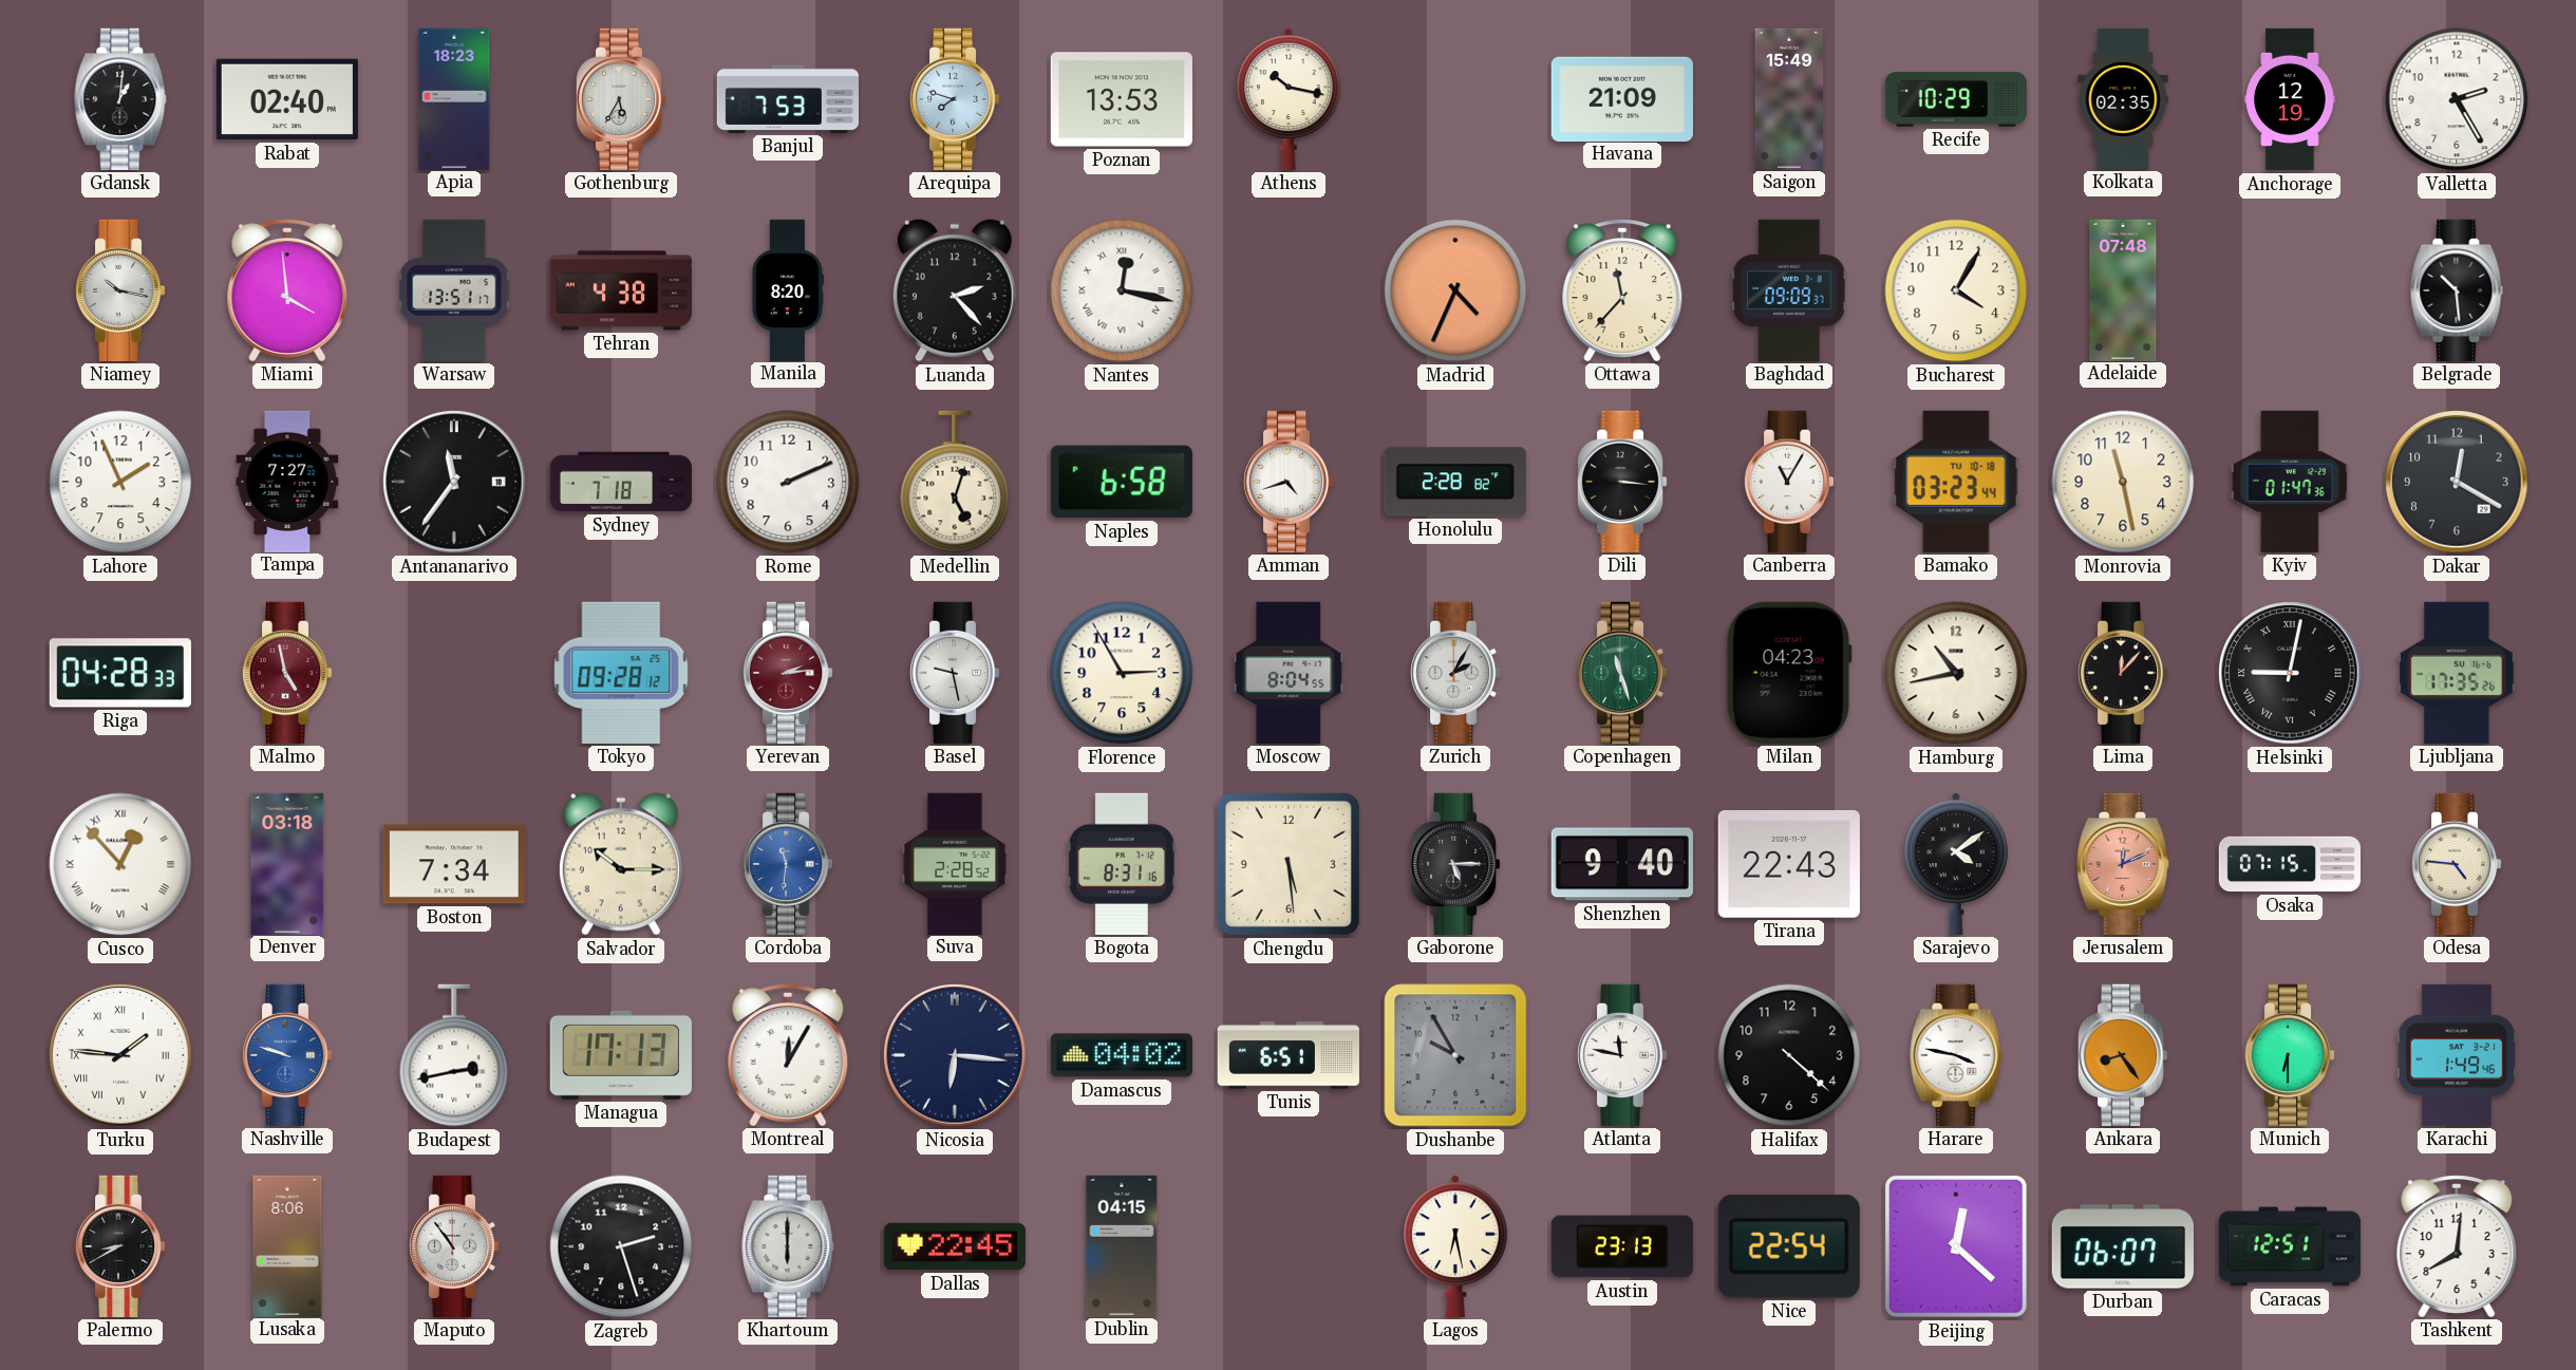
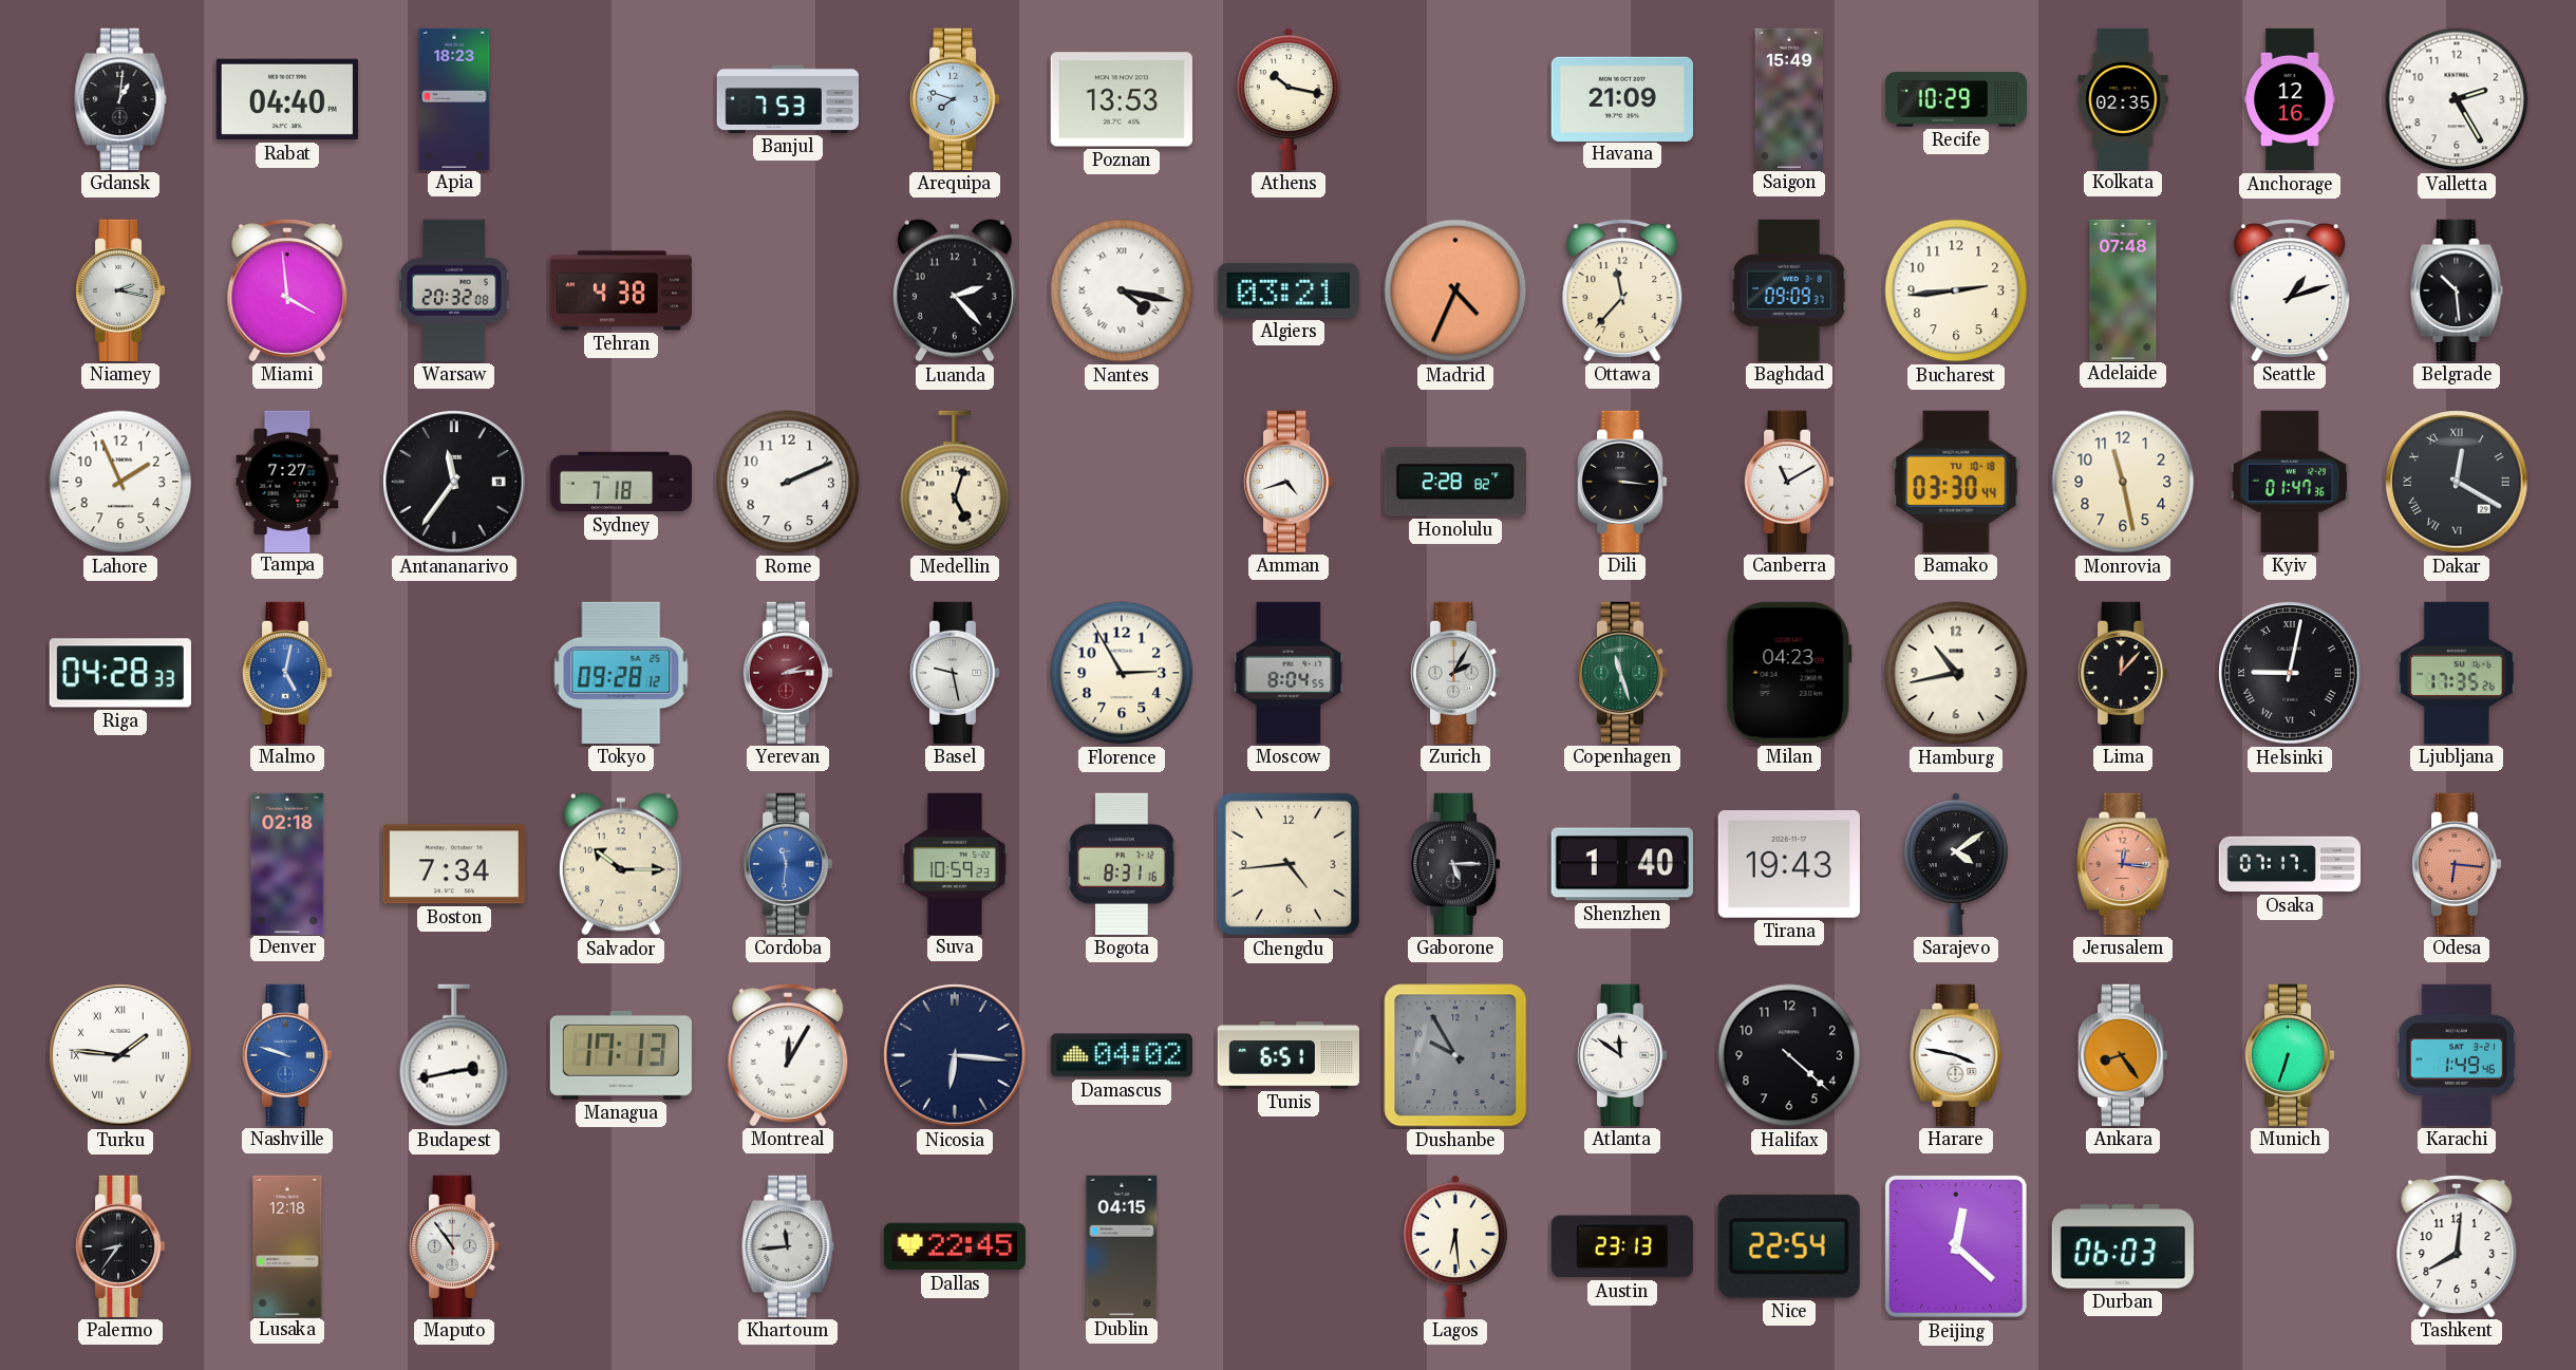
Rabat: 02:40 -> 04:40
Gothenburg: 5:35 -> none
Anchorage: 12:19 -> 12:16
Niamey: 10:17 -> 2:17
Warsaw: 13:51 -> 20:32
Manila: 8:20 -> none
Nantes: 12:17 -> 4:17
Algiers: none -> 03:21
Bucharest: 4:05 -> 2:44
Seattle: none -> 1:12
Naples: 6:58 -> none
Canberra: 11:05 -> 11:10
Bamako: 03:23 -> 03:30
Dakar numerals: Arabic -> Roman
Malmo: 4:58 -> 5:02
Malmo dial: burgundy -> blue
Cusco: 12:53 -> none
Denver: 03:18 -> 02:18
Suva: 2:28 -> 10:59
Chengdu: 5:29 -> 4:44
Shenzhen: 9:40 -> 1:40
Tirana: 22:43 -> 19:43
Jerusalem: 12:11 -> 12:16
Osaka: 07:15 -> 07:17
Odesa: 4:46 -> 6:16
Odesa dial: cream -> salmon
Atlanta: 11:47 -> 11:51
Munich: 6:30 -> 6:33
Palermo: 8:40 -> 8:36
Lusaka: 8:06 -> 12:18
Zagreb: 2:27 -> none
Khartoum: 6:00 -> 11:44
Lagos: 6:28 -> 6:29
Durban: 06:07 -> 06:03
Caracas: 12:51 -> none
